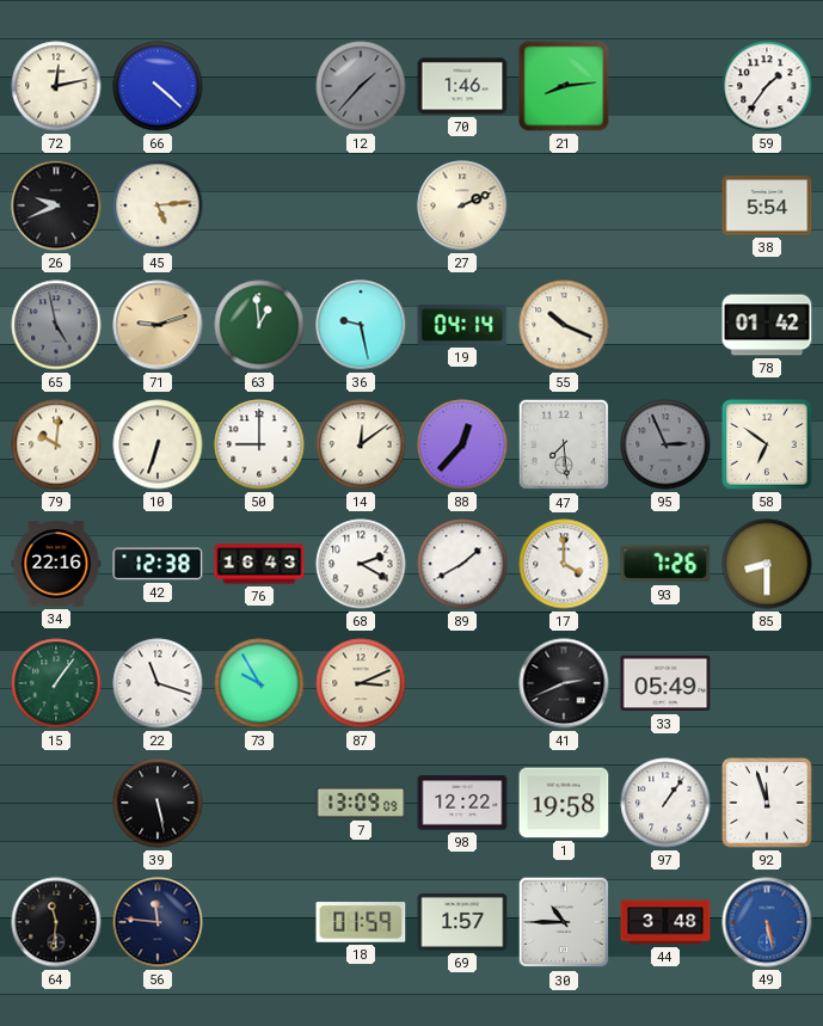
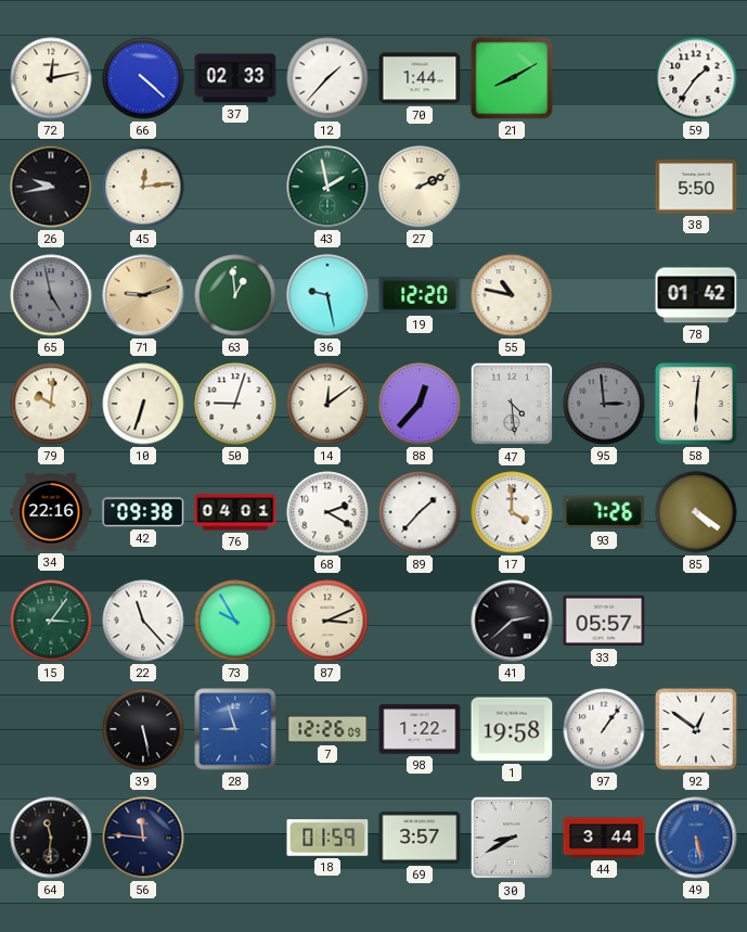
37: none -> 02:33
12 dial: grey -> white
70: 1:46 -> 1:44
21: 8:14 -> 8:10
26: 9:41 -> 9:43
45: 5:14 -> 12:14
43: none -> 1:58
38: 5:54 -> 5:50
19: 04:14 -> 12:20
55: 10:19 -> 10:47
50: 9:00 -> 9:03
47: 7:29 -> 4:29
95: 2:56 -> 2:59
58: 6:51 -> 6:01
42: 12:38 -> 09:38
76: 16:43 -> 04:01
89: 1:40 -> 1:37
85: 8:30 -> 4:21
15: 1:06 -> 3:06
22: 11:18 -> 11:23
41: 2:41 -> 2:38
33: 05:49 -> 05:57
28: none -> 8:57
7: 13:09 -> 12:26
98: 12:22 -> 1:22
92: 11:57 -> 12:51
69: 1:57 -> 3:57
30: 10:45 -> 8:40
44: 3:48 -> 3:44
